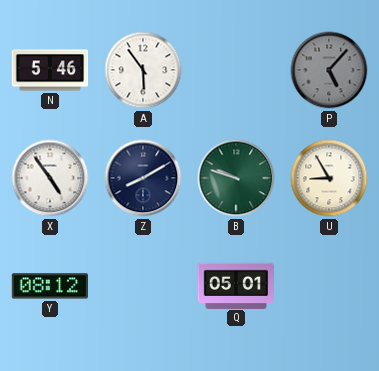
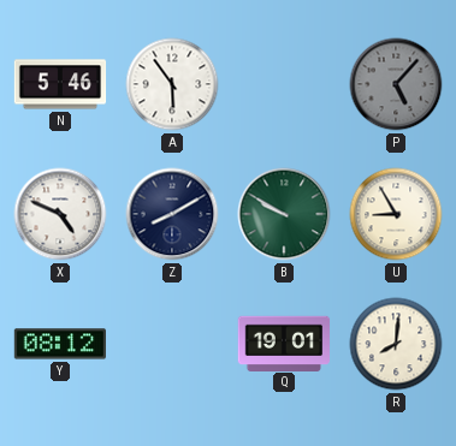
X: 4:54 -> 4:49
B: 9:48 -> 9:50
Q: 05:01 -> 19:01
R: none -> 8:01
